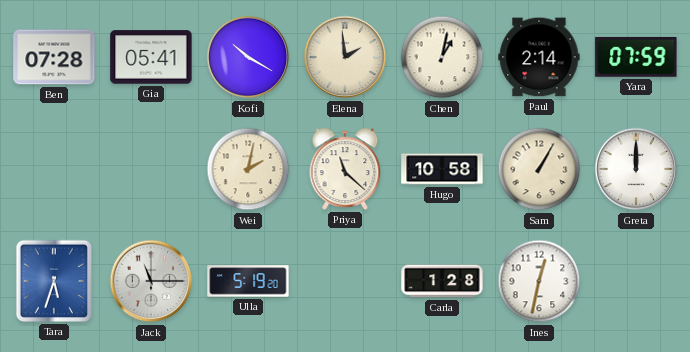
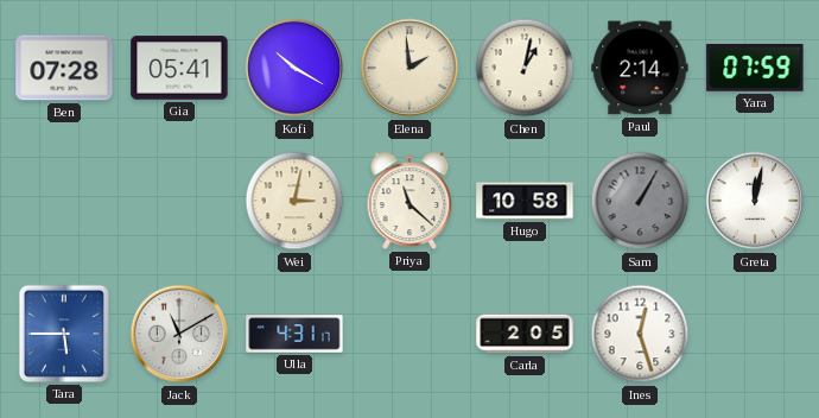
Wei: 2:02 -> 3:02
Sam dial: cream -> grey
Greta: 12:00 -> 12:02
Tara: 5:33 -> 5:45
Jack: 11:15 -> 11:10
Ulla: 5:19 -> 4:31
Carla: 1:28 -> 2:05
Ines: 12:32 -> 12:27
